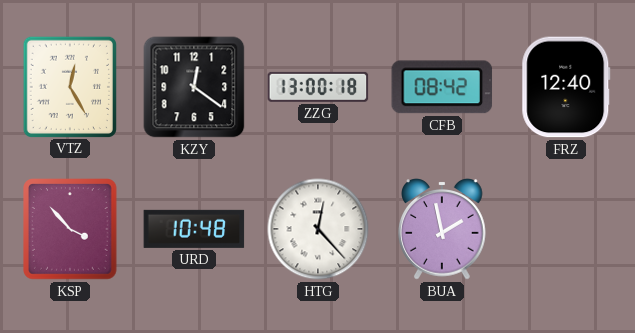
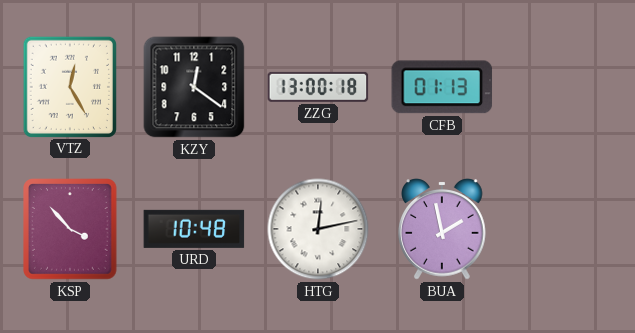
CFB: 08:42 -> 01:13
FRZ: 12:40 -> none
HTG: 12:23 -> 12:13
